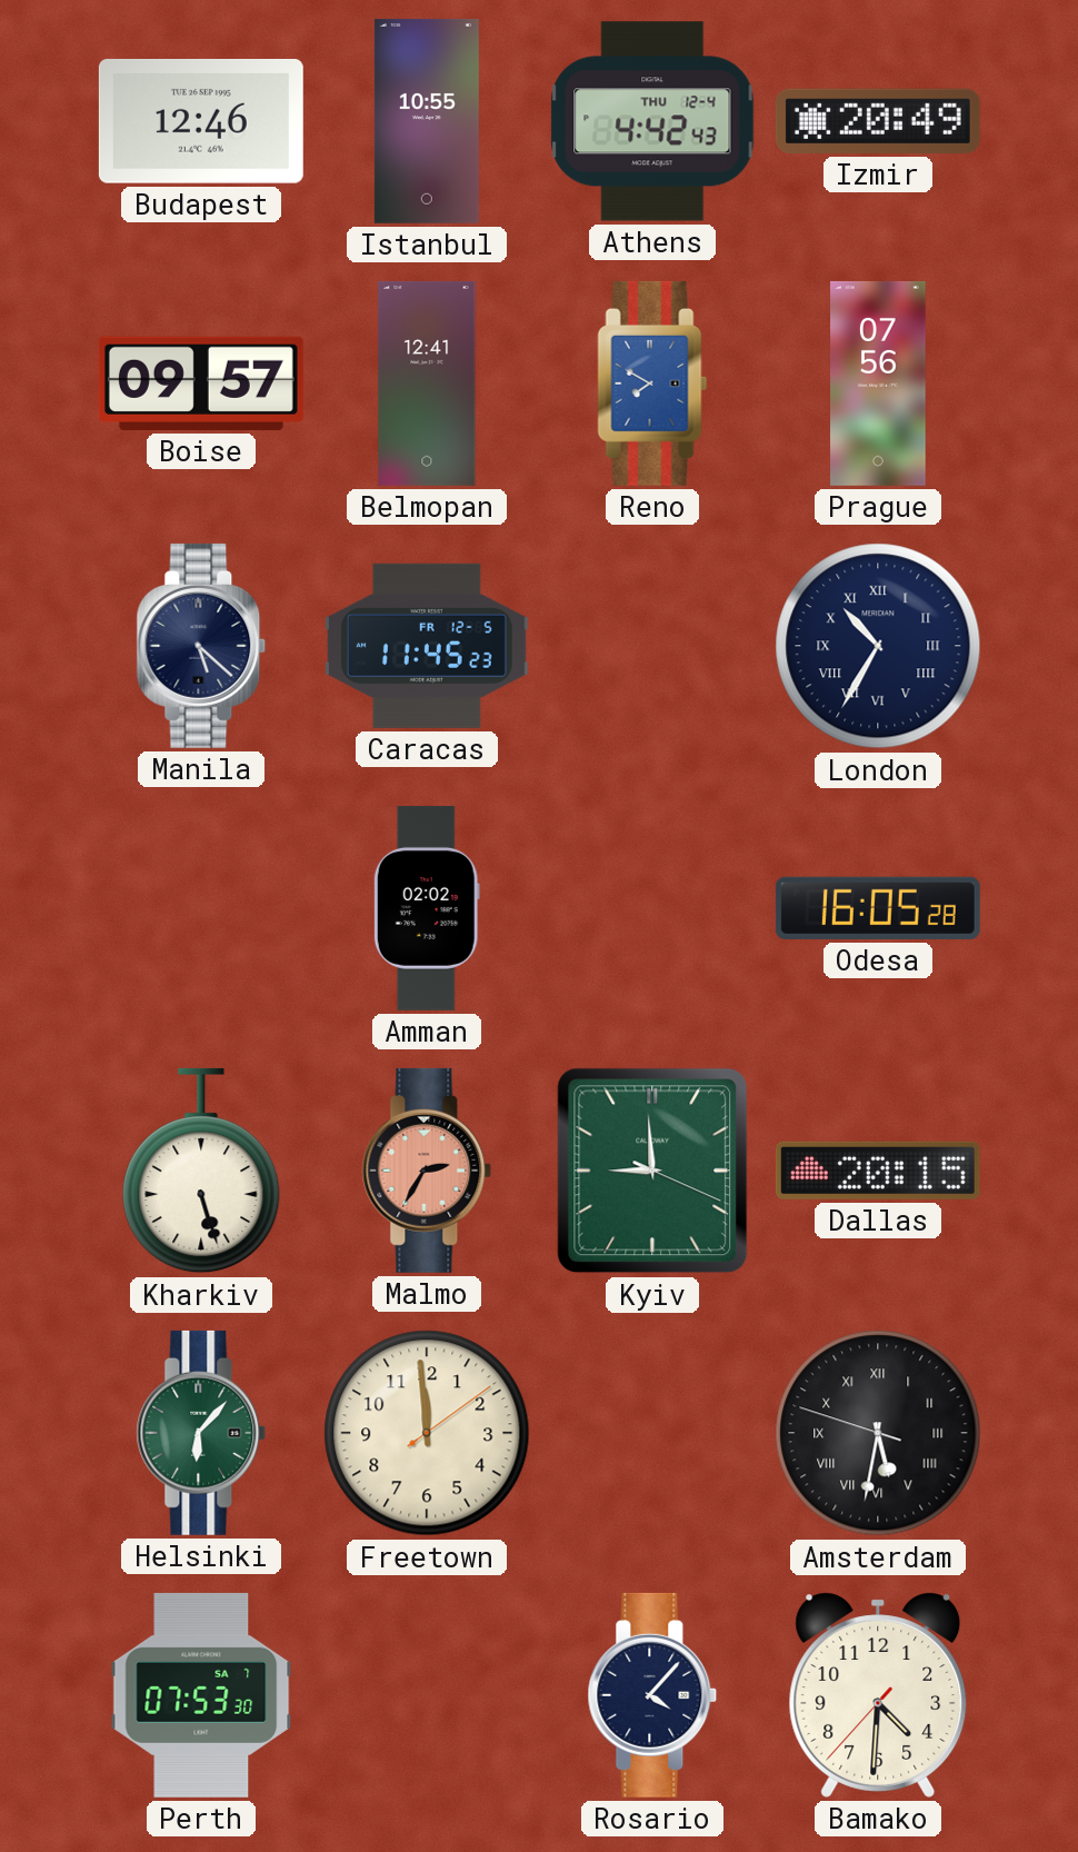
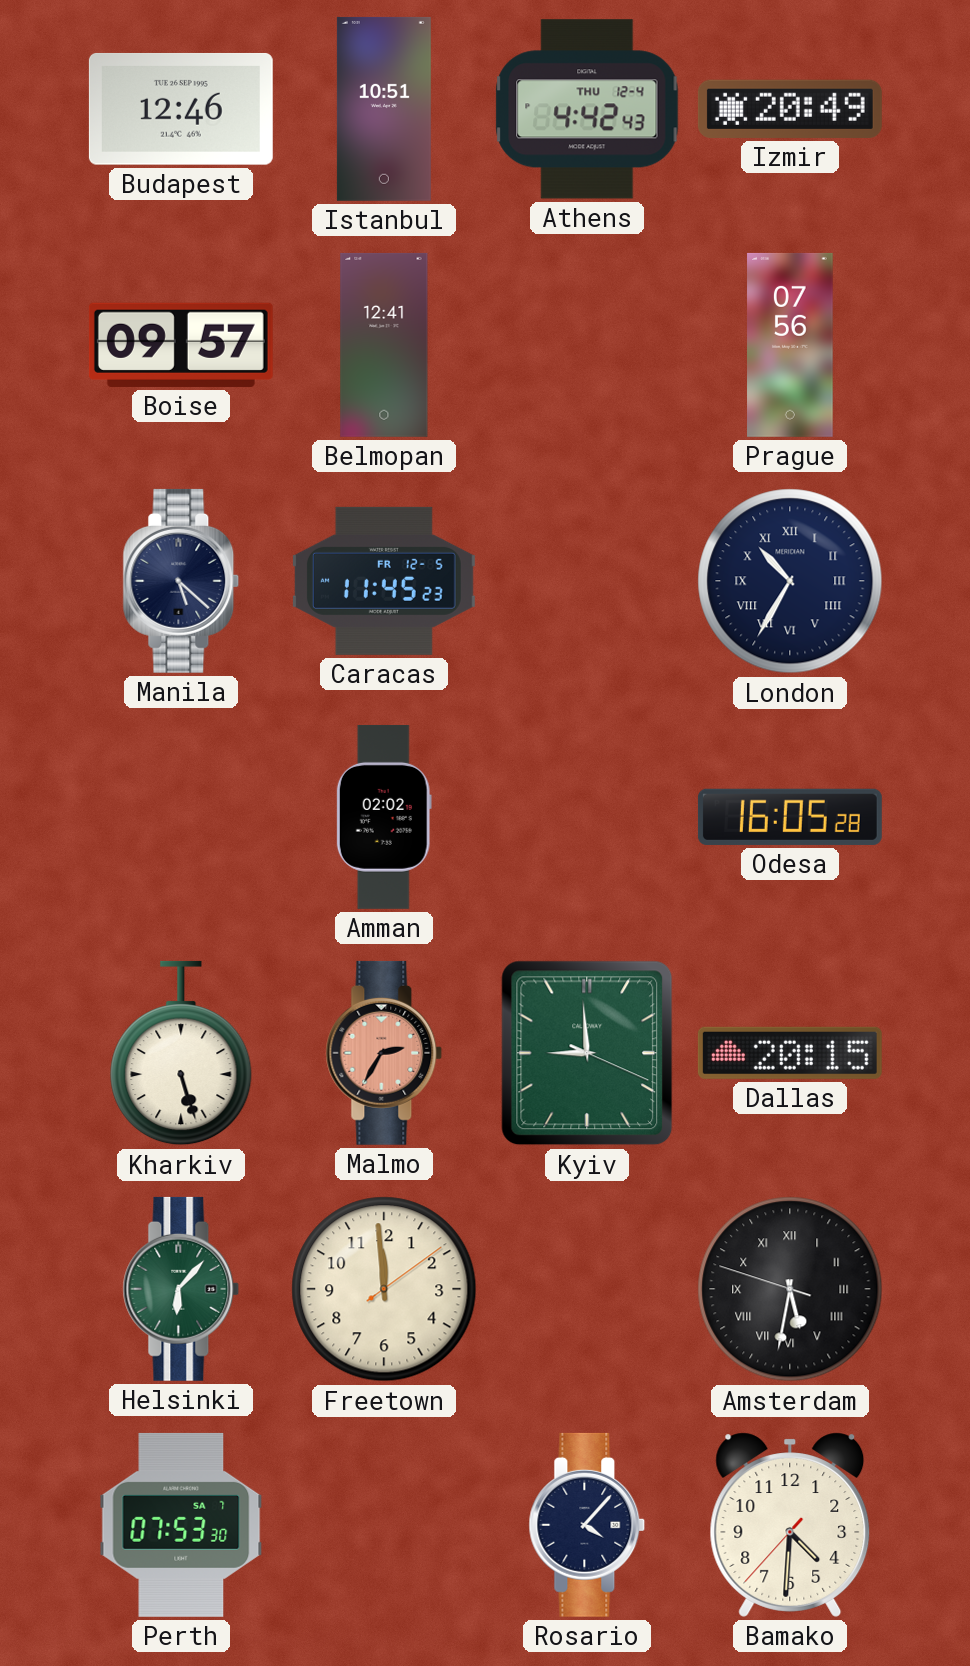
Istanbul: 10:55 -> 10:51
Reno: 7:50 -> none
